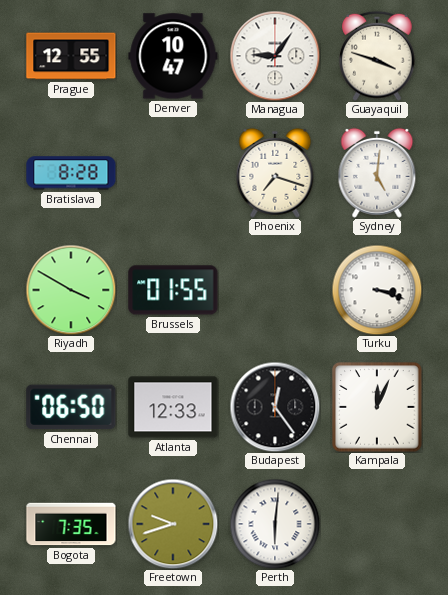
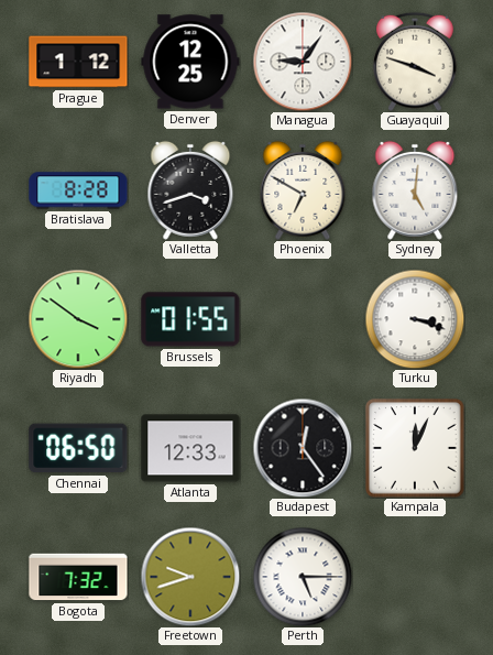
Prague: 12:55 -> 1:12
Denver: 10:47 -> 12:25
Valletta: none -> 3:42
Phoenix: 7:18 -> 6:50
Riyadh: 3:50 -> 3:51
Bogota: 7:35 -> 7:32
Perth: 6:01 -> 5:15
